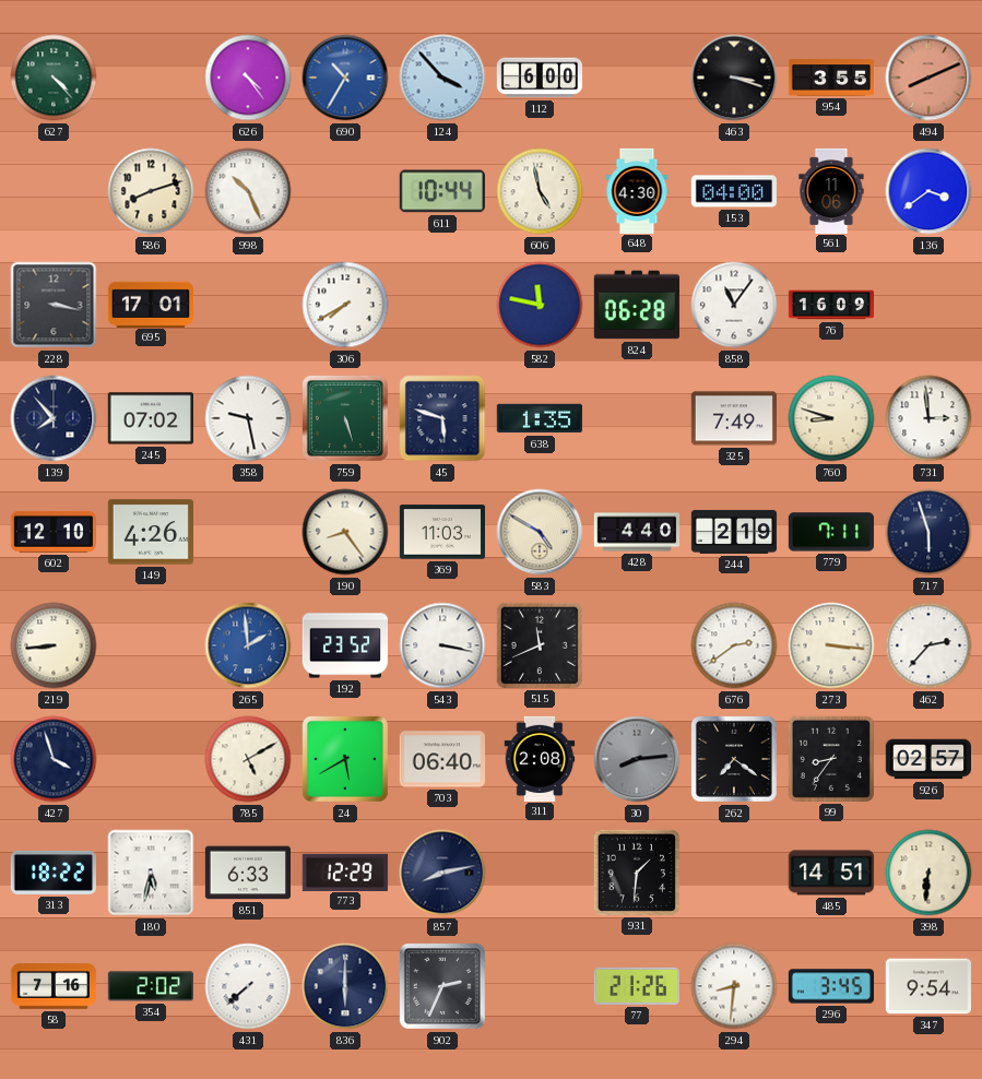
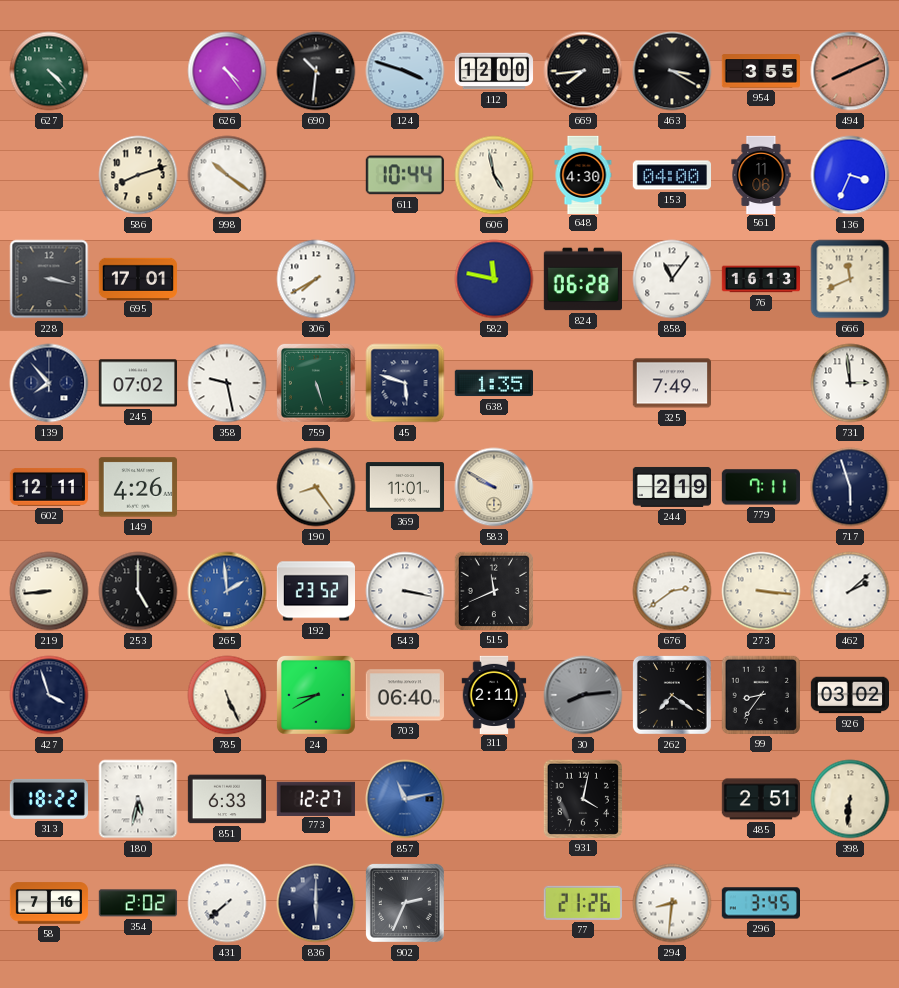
690: 10:35 -> 10:31
690 dial: blue -> black
124: 3:53 -> 3:48
112: 6:00 -> 12:00
669: none -> 7:44
463: 3:18 -> 3:20
998: 10:26 -> 10:21
136: 3:39 -> 3:34
76: 16:09 -> 16:13
666: none -> 11:41
760: 8:48 -> none
602: 12:10 -> 12:11
369: 11:03 -> 11:01
583: 4:50 -> 9:50
428: 4:40 -> none
253: none -> 5:00
462: 2:37 -> 2:08
785: 5:10 -> 5:26
24: 5:40 -> 8:40
311: 2:08 -> 2:11
926: 02:57 -> 03:02
773: 12:29 -> 12:27
857: 8:13 -> 11:13
857 dial: navy -> blue
931: 1:31 -> 4:02
485: 14:51 -> 2:51
347: 9:54 -> none
